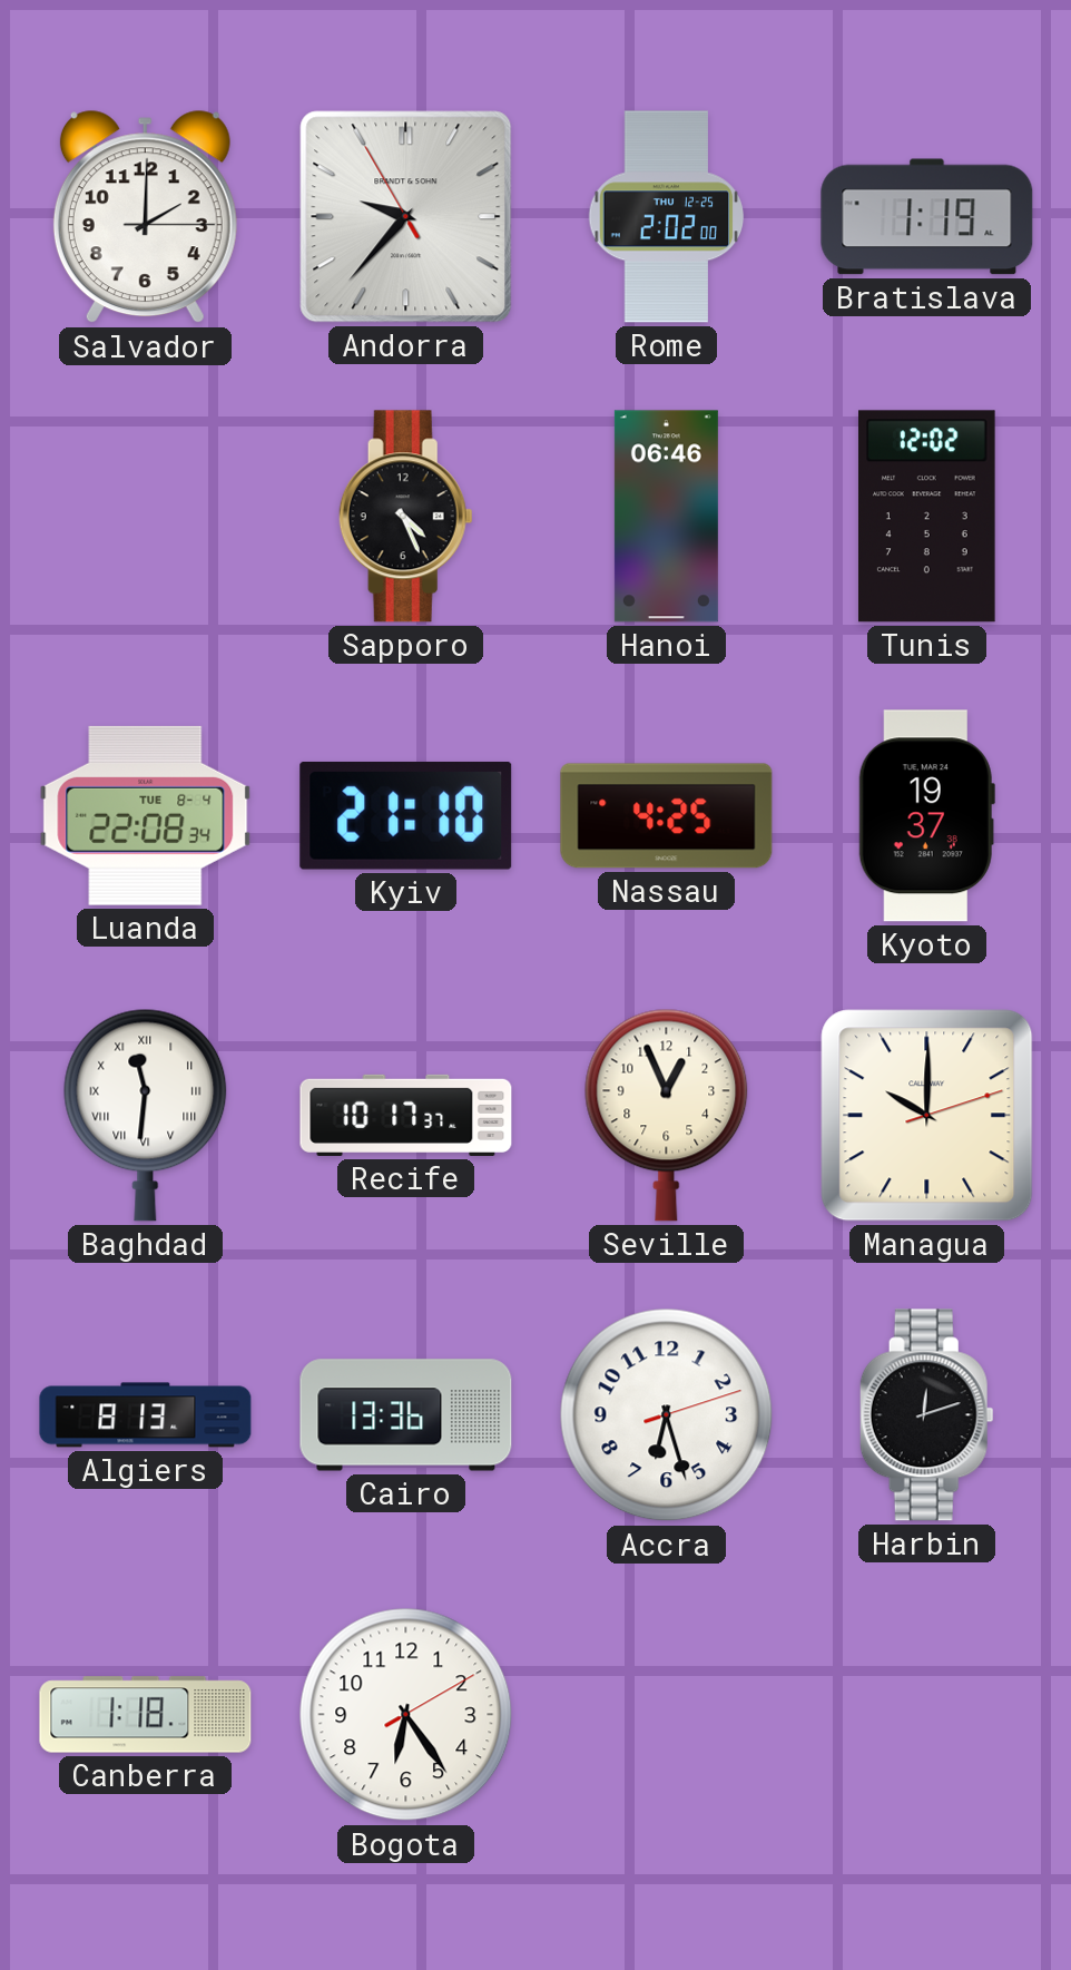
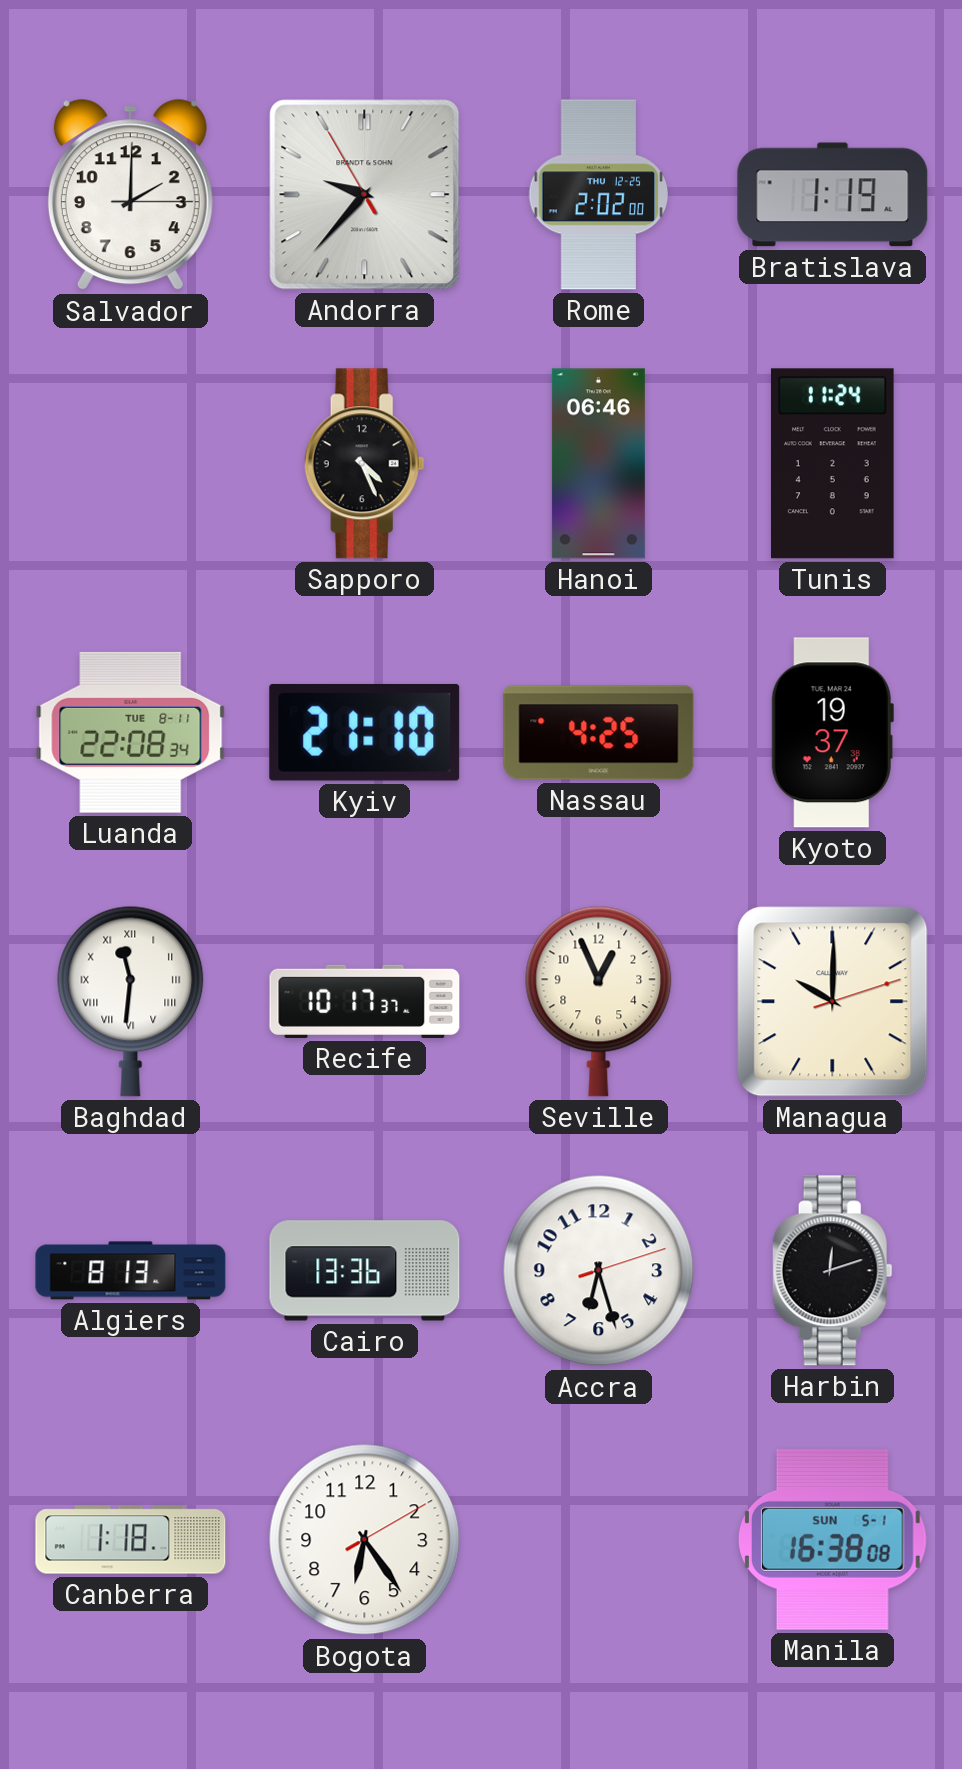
Tunis: 12:02 -> 11:24
Luanda date: TUE 8-4 -> TUE 8-11
Manila: none -> 16:38
